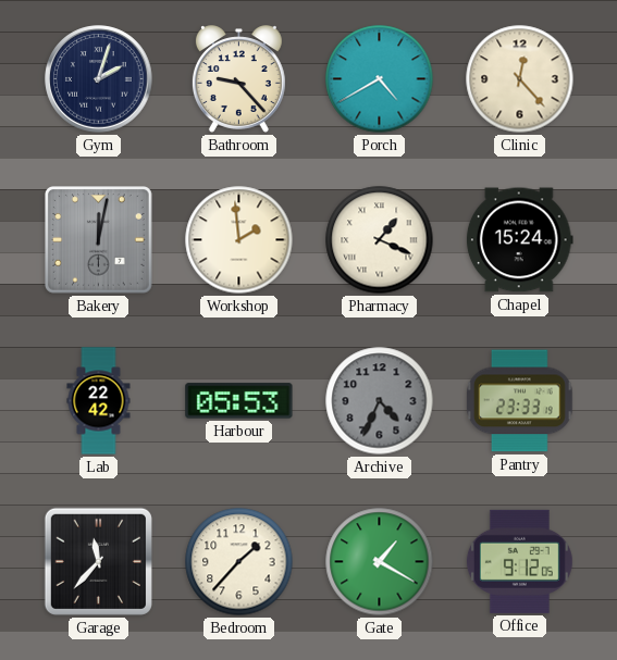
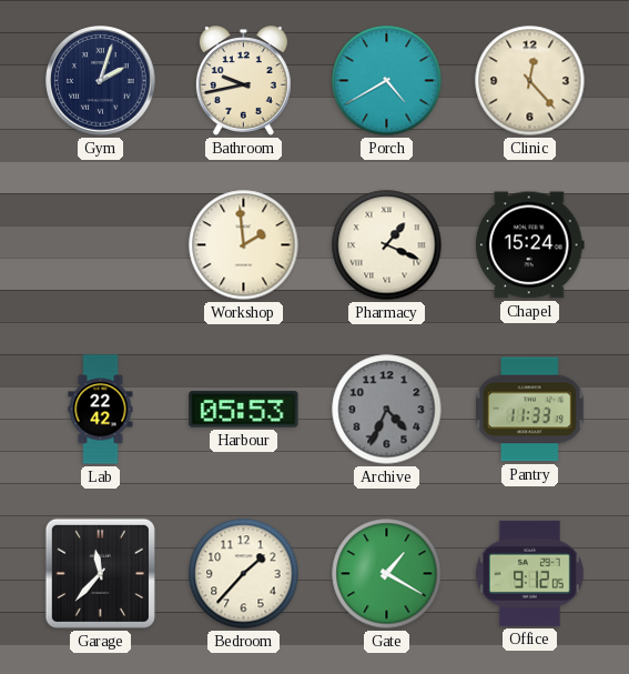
Bathroom: 9:23 -> 9:43
Bakery: 12:02 -> none
Pantry: 23:33 -> 11:33
